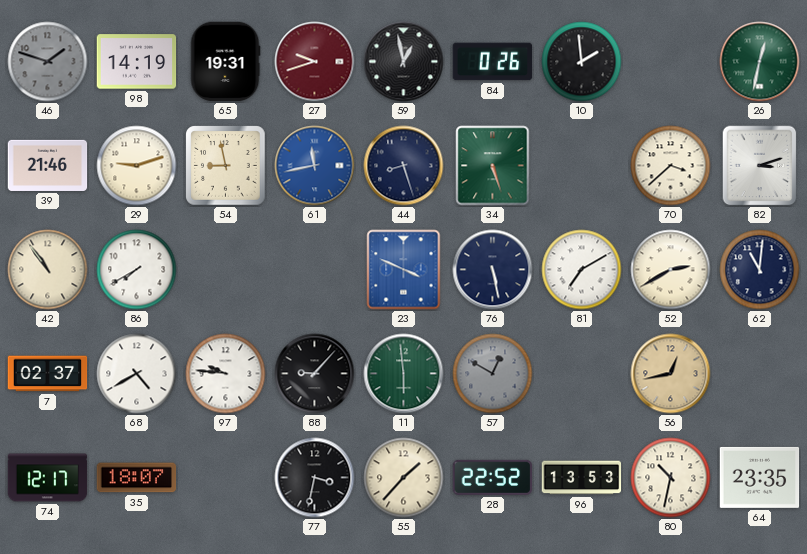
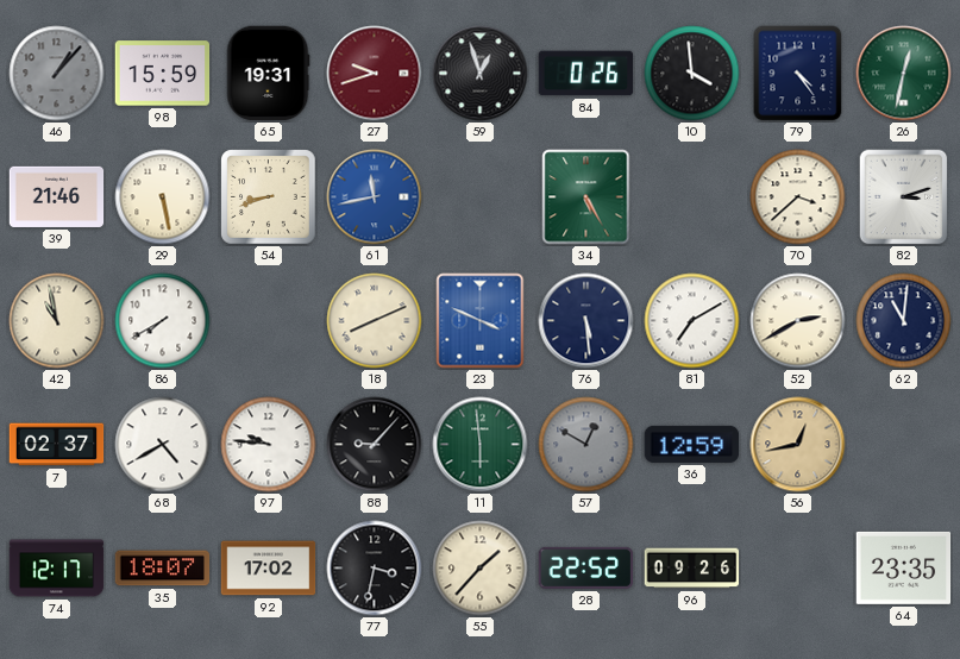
46: 1:48 -> 1:07
98: 14:19 -> 15:59
59: 12:58 -> 12:57
10: 1:59 -> 3:59
79: none -> 4:24
29: 9:12 -> 5:28
54: 8:58 -> 8:42
44: 8:27 -> none
34: 5:27 -> 5:25
42: 10:54 -> 10:58
18: none -> 8:11
76: 5:28 -> 5:29
36: none -> 12:59
92: none -> 17:02
96: 13:53 -> 09:26
80: 10:32 -> none
